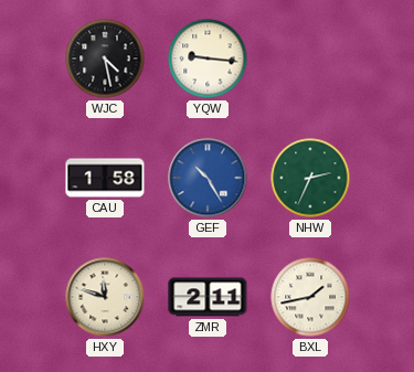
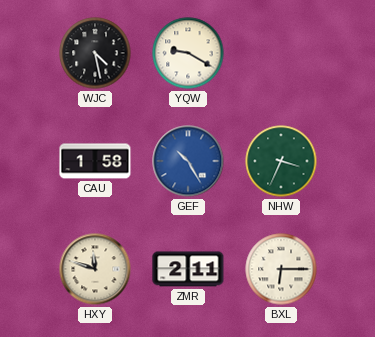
YQW: 9:16 -> 9:20
NHW: 2:34 -> 3:34
BXL: 1:43 -> 6:15
